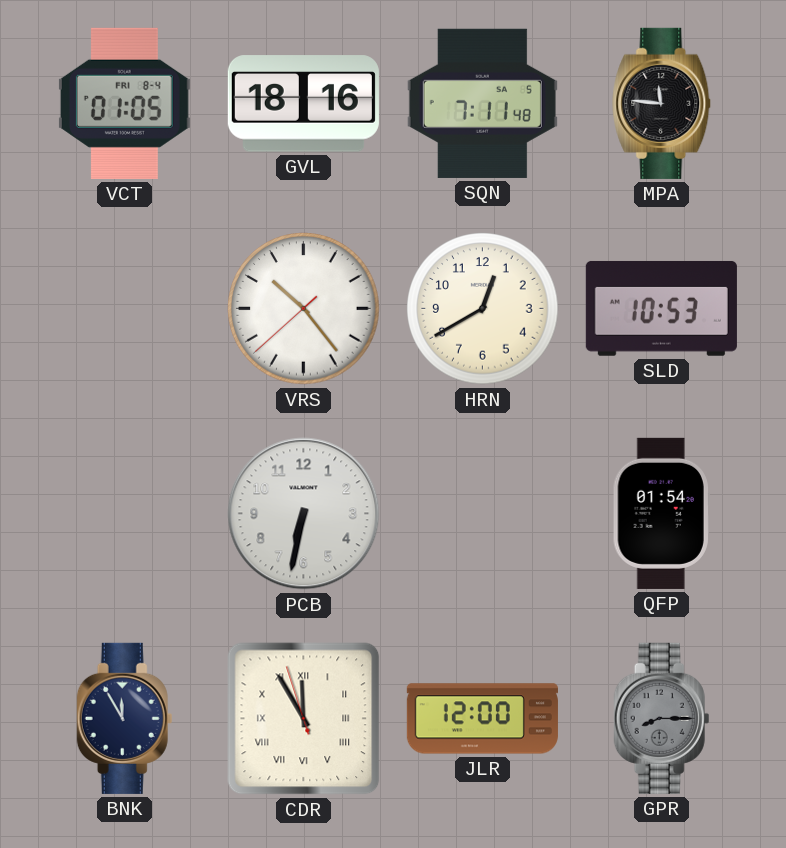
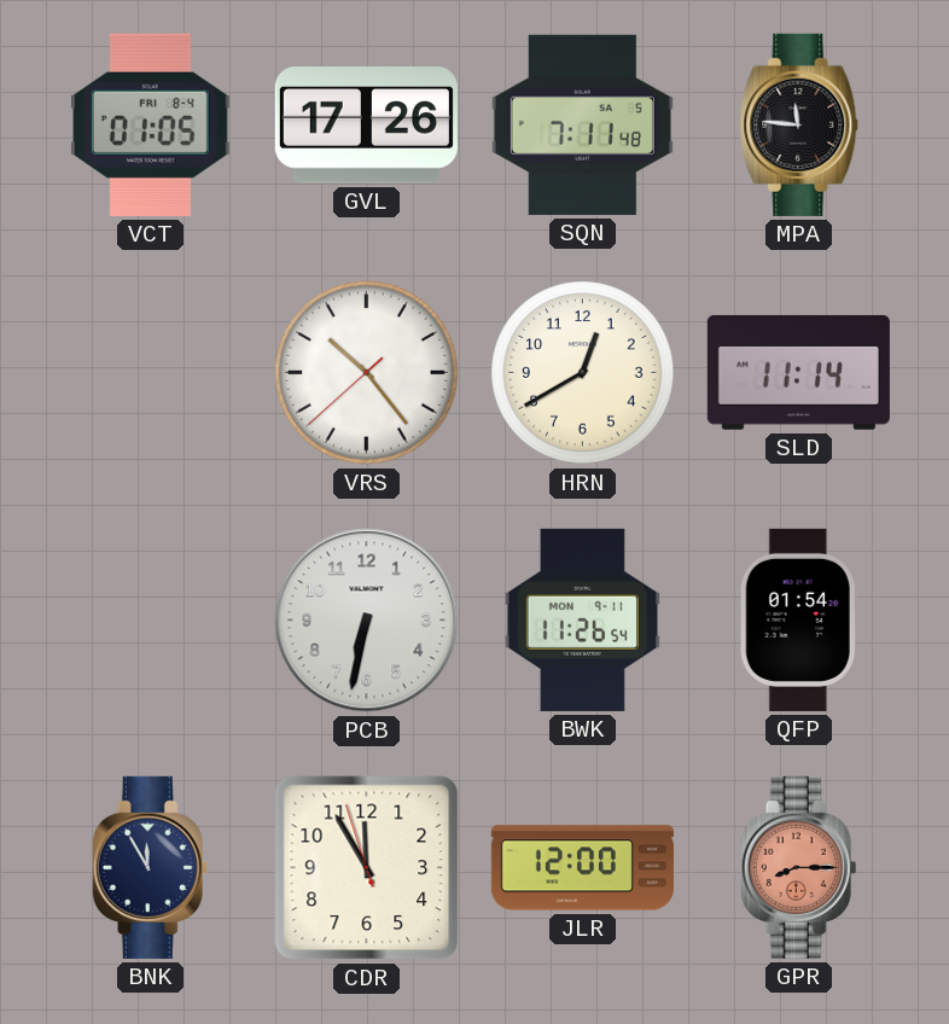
GVL: 18:16 -> 17:26
SLD: 10:53 -> 11:14
BWK: none -> 11:26
CDR numerals: Roman -> Arabic
GPR dial: grey -> salmon
